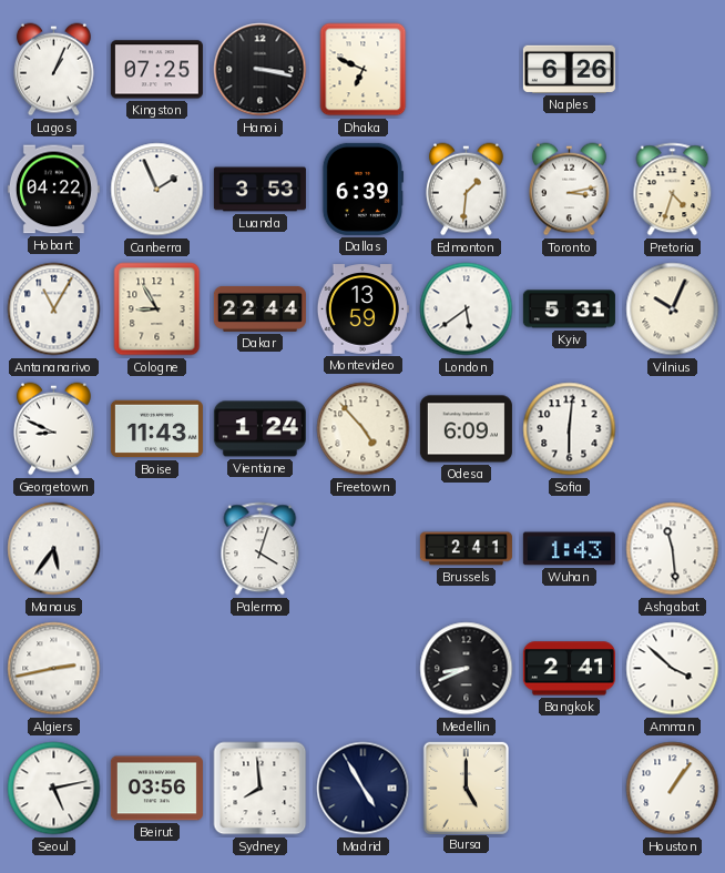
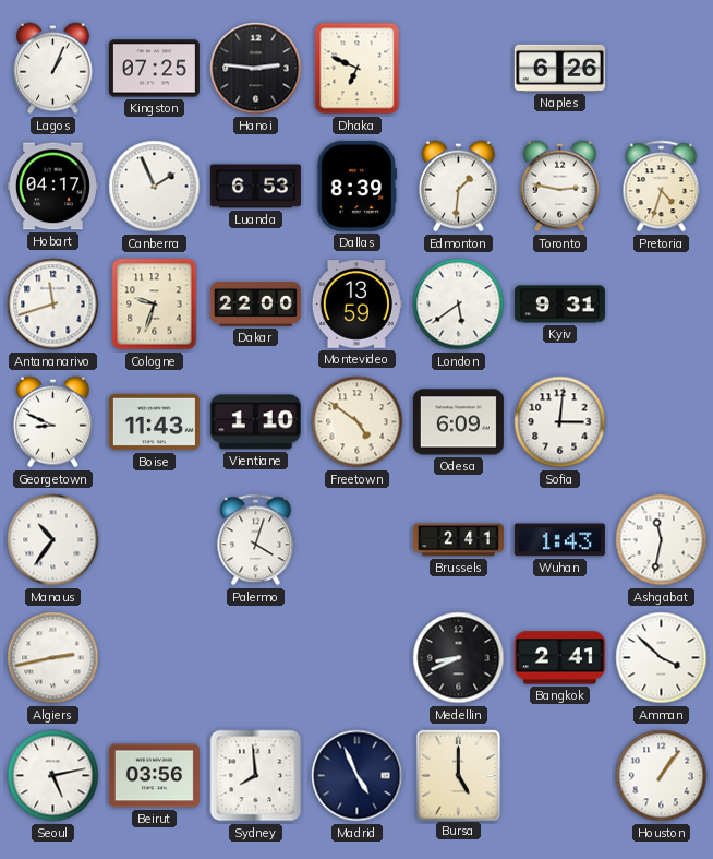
Hanoi: 3:17 -> 2:46
Hobart: 04:22 -> 04:17
Luanda: 3:53 -> 6:53
Dallas: 6:39 -> 8:39
Toronto: 3:13 -> 2:47
Antananarivo: 11:05 -> 11:42
Cologne: 8:55 -> 9:33
Dakar: 22:44 -> 22:00
Kyiv: 5:31 -> 9:31
Vilnius: 10:04 -> none
Vientiane: 1:24 -> 1:10
Freetown: 4:53 -> 4:51
Sofia: 6:01 -> 3:01
Manaus: 5:36 -> 10:36
Ashgabat: 11:29 -> 11:32
Madrid: 4:55 -> 4:56
